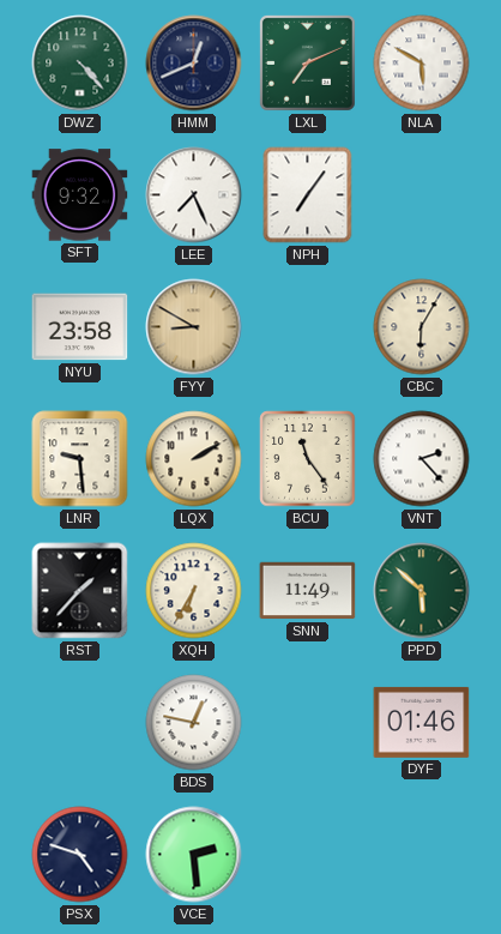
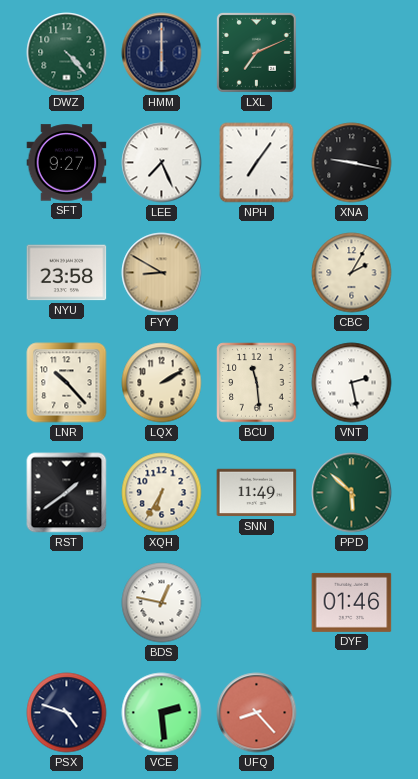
HMM: 12:41 -> 6:00
NLA: 5:50 -> none
SFT: 9:32 -> 9:27
XNA: none -> 9:17
CBC: 6:05 -> 2:05
LNR: 9:29 -> 10:23
BCU: 11:24 -> 11:29
VNT: 2:23 -> 2:28
RST: 1:37 -> 1:39
UFQ: none -> 8:23
